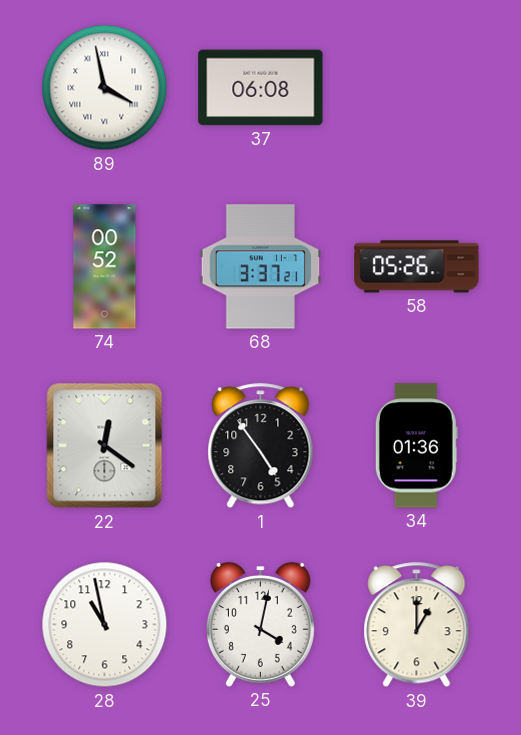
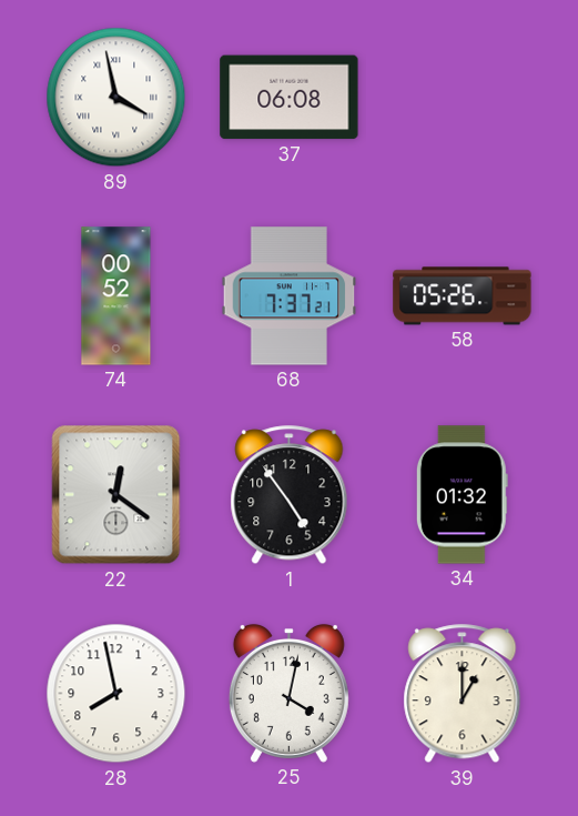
68: 3:37 -> 7:37
34: 01:36 -> 01:32
28: 10:58 -> 7:58
